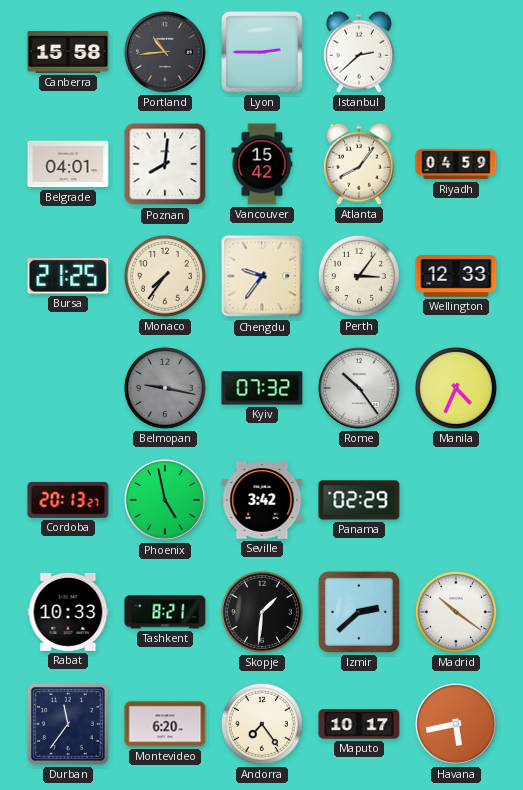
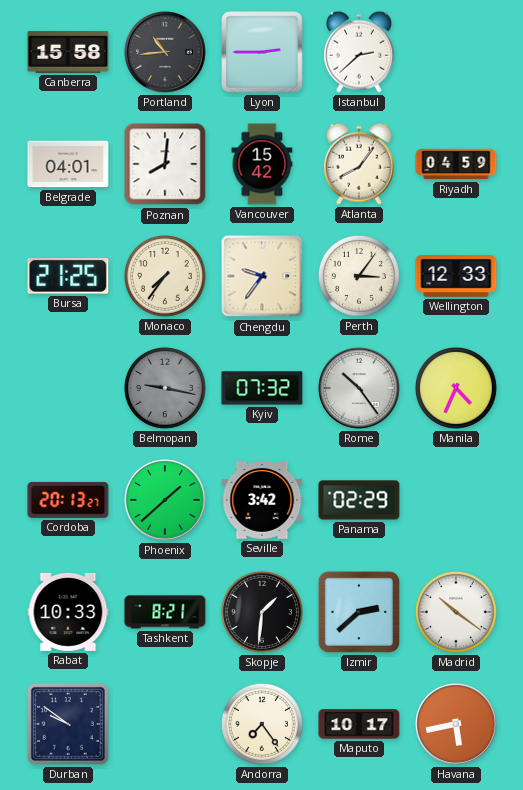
Phoenix: 4:58 -> 1:38
Durban: 11:36 -> 9:51
Montevideo: 6:20 -> none
